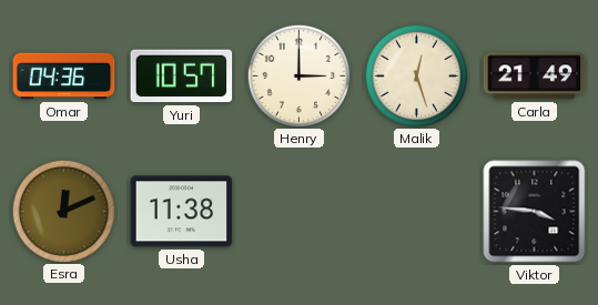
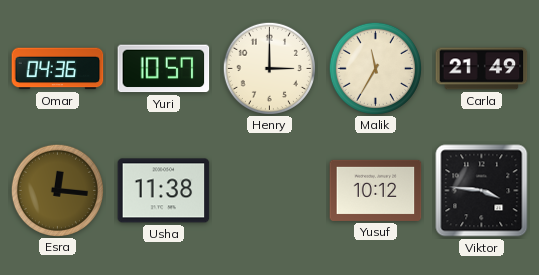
Malik: 12:27 -> 11:35
Esra: 12:11 -> 12:16
Yusuf: none -> 10:12
